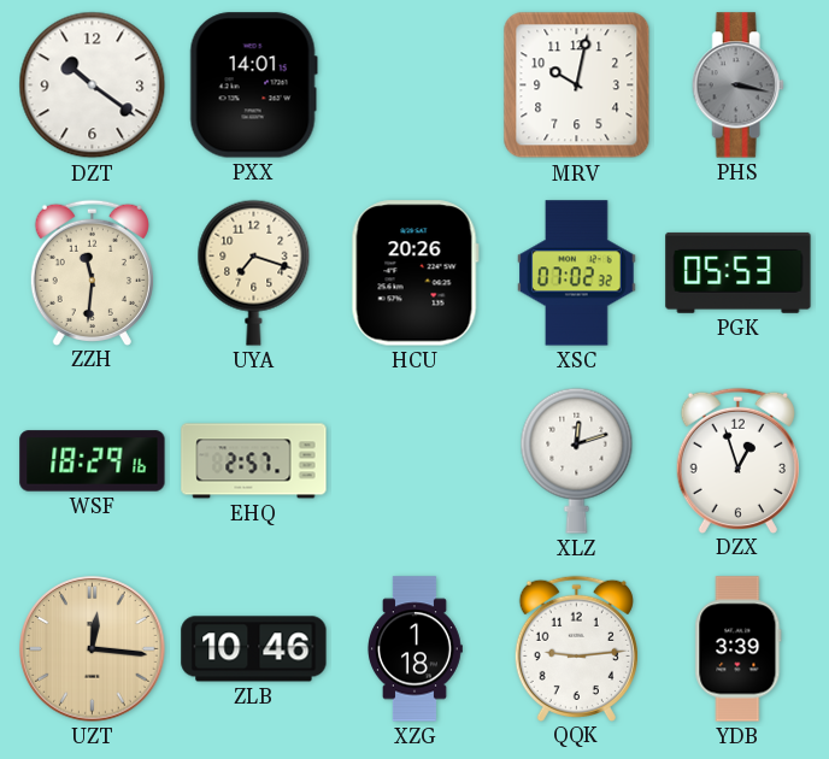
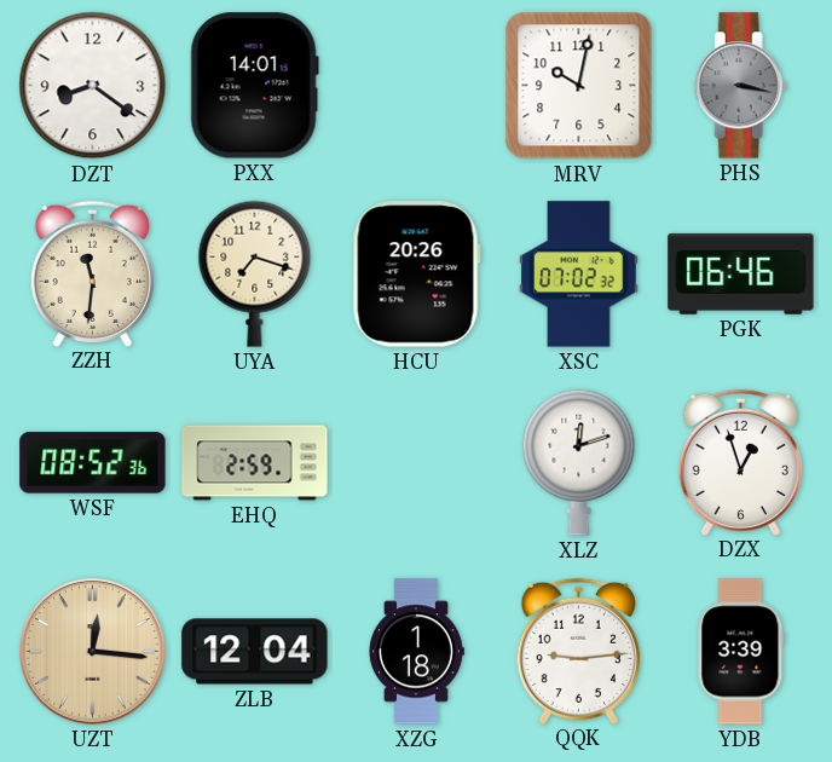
DZT: 10:21 -> 8:21
PGK: 05:53 -> 06:46
WSF: 18:29 -> 08:52
EHQ: 2:57 -> 2:59
ZLB: 10:46 -> 12:04
